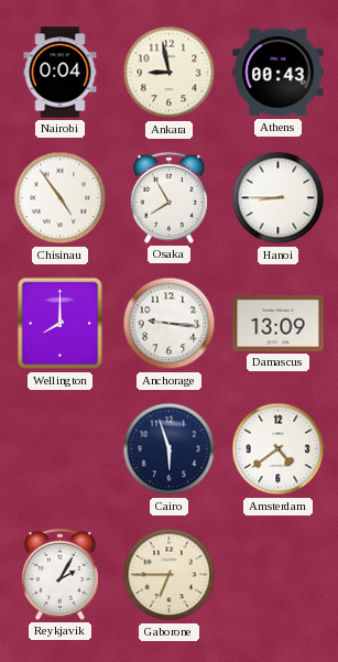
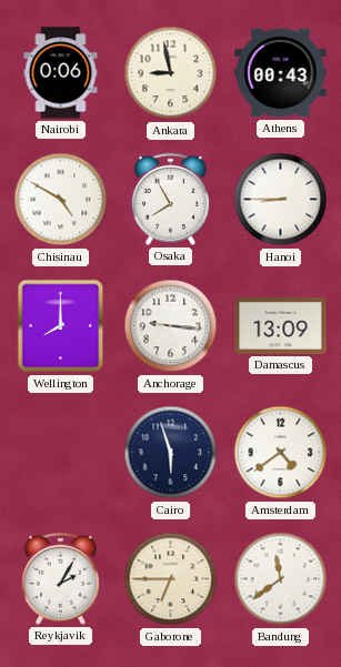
Nairobi: 0:04 -> 0:06
Chisinau: 4:54 -> 4:50
Bandung: none -> 11:39
